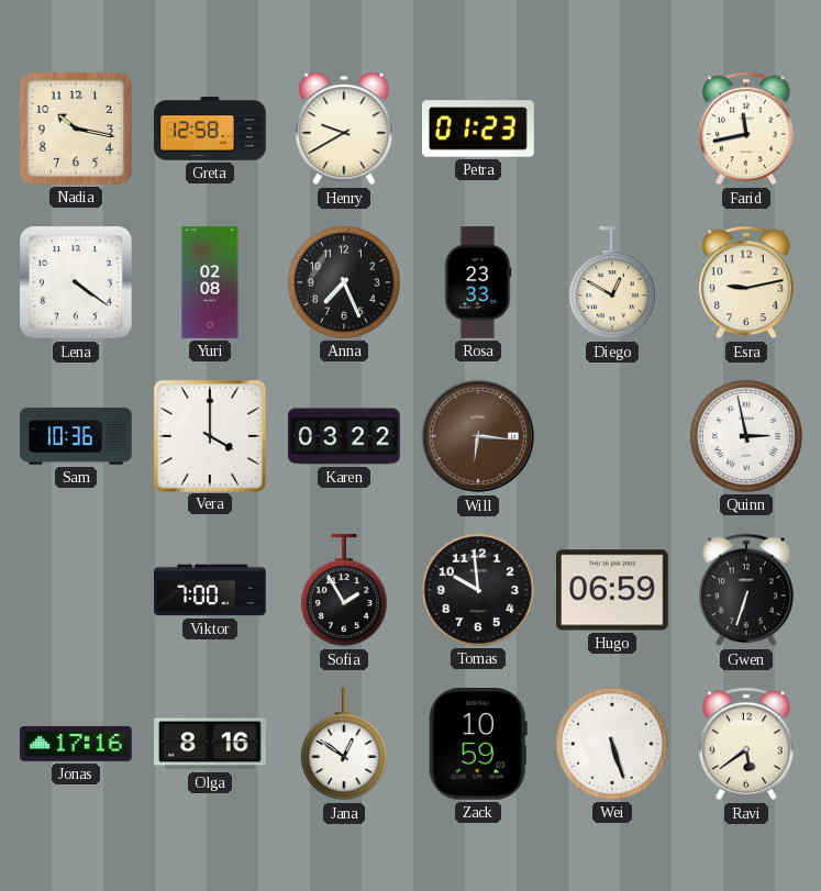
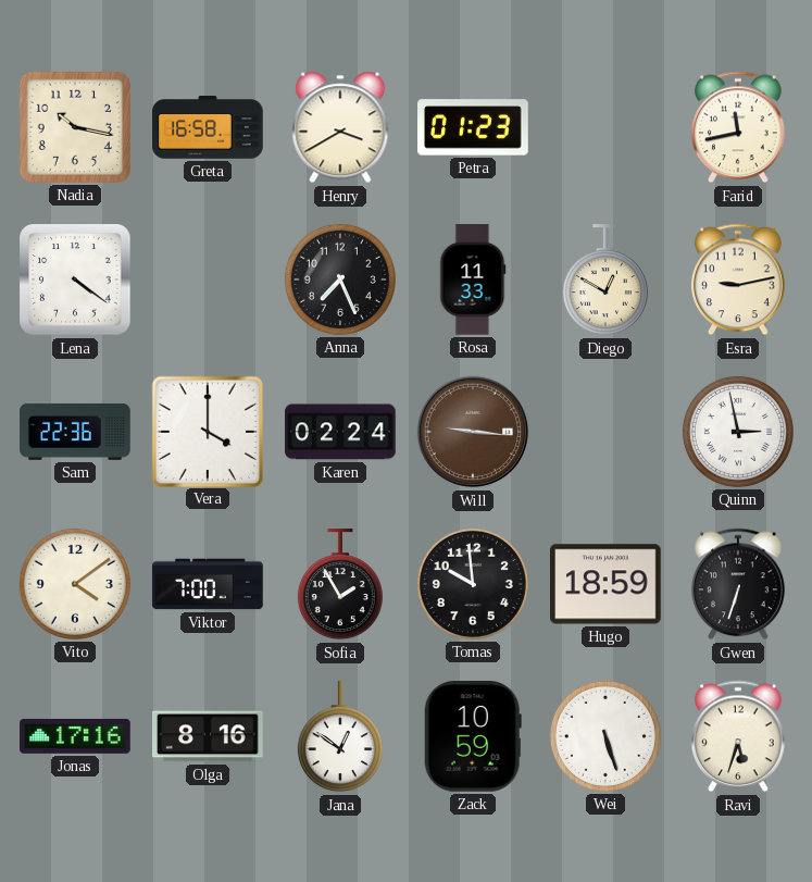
Greta: 12:58 -> 16:58
Henry: 9:40 -> 3:40
Yuri: 02:08 -> none
Rosa: 23:33 -> 11:33
Sam: 10:36 -> 22:36
Karen: 03:22 -> 02:24
Will: 6:16 -> 9:16
Vito: none -> 4:09
Hugo: 06:59 -> 18:59
Ravi: 5:39 -> 5:33
